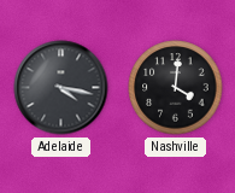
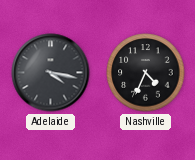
Nashville: 4:01 -> 4:34
